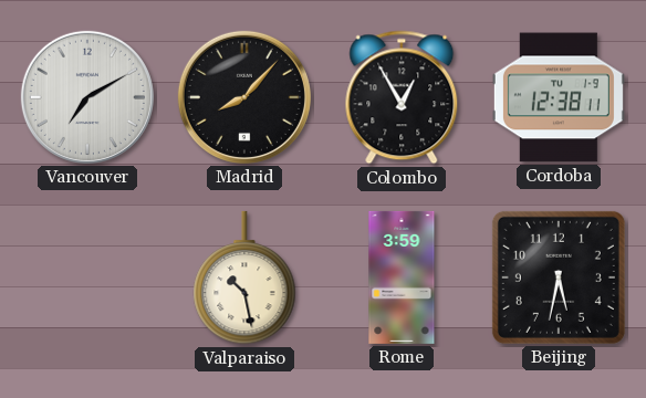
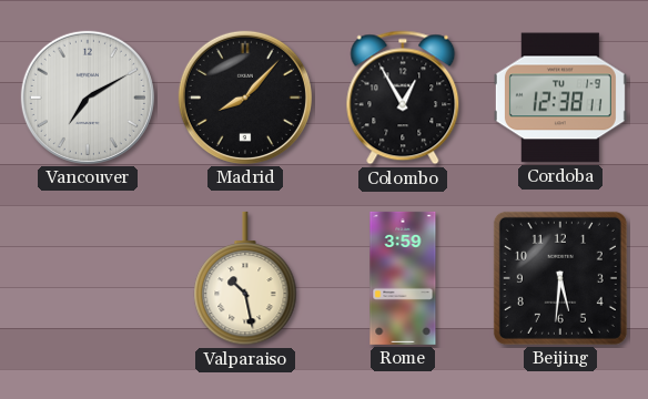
Beijing: 5:32 -> 5:31
